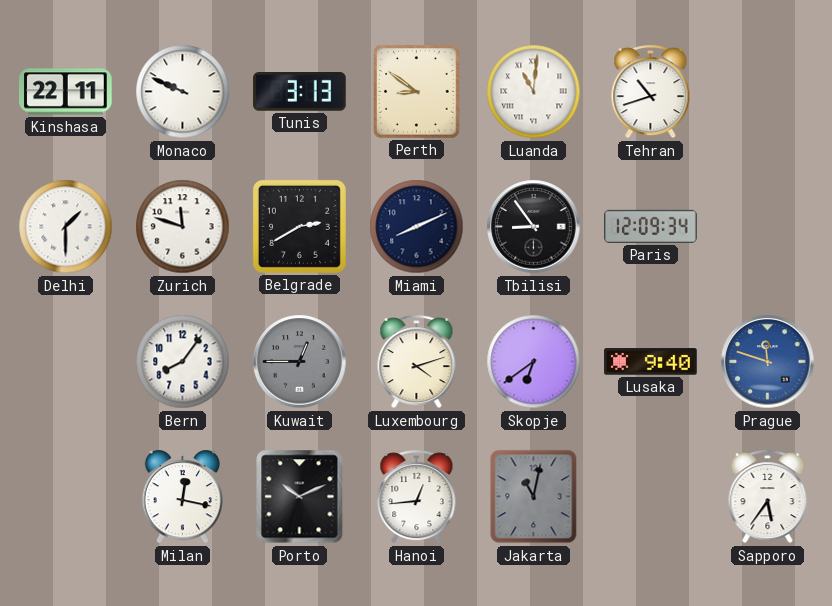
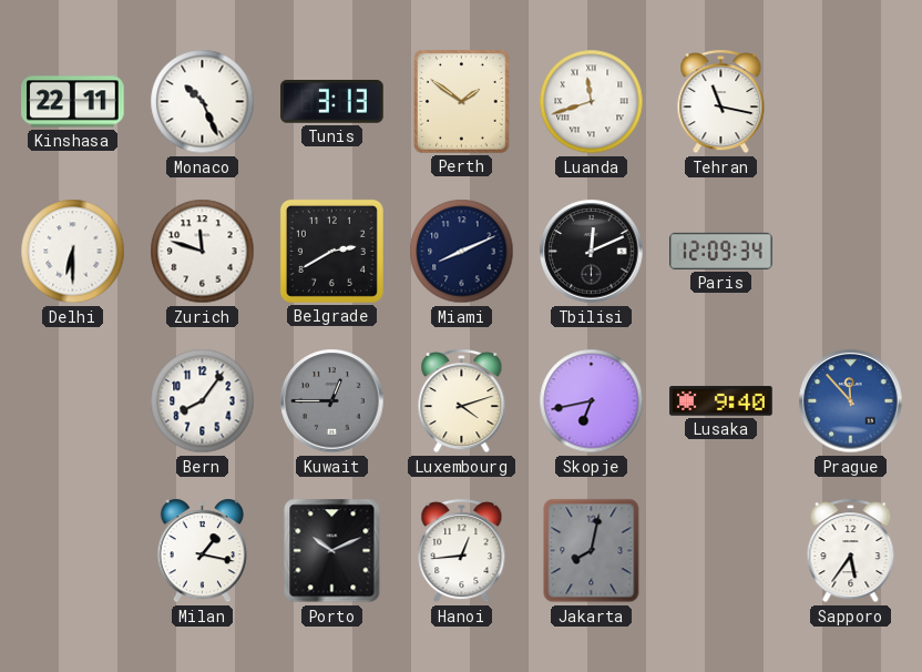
Monaco: 9:49 -> 10:26
Perth: 8:51 -> 1:51
Luanda: 11:01 -> 11:42
Tehran: 10:42 -> 11:17
Delhi: 1:30 -> 6:30
Tbilisi: 8:54 -> 12:11
Skopje: 6:39 -> 6:43
Prague: 11:48 -> 11:53
Milan: 12:17 -> 1:17
Jakarta: 11:02 -> 8:02
